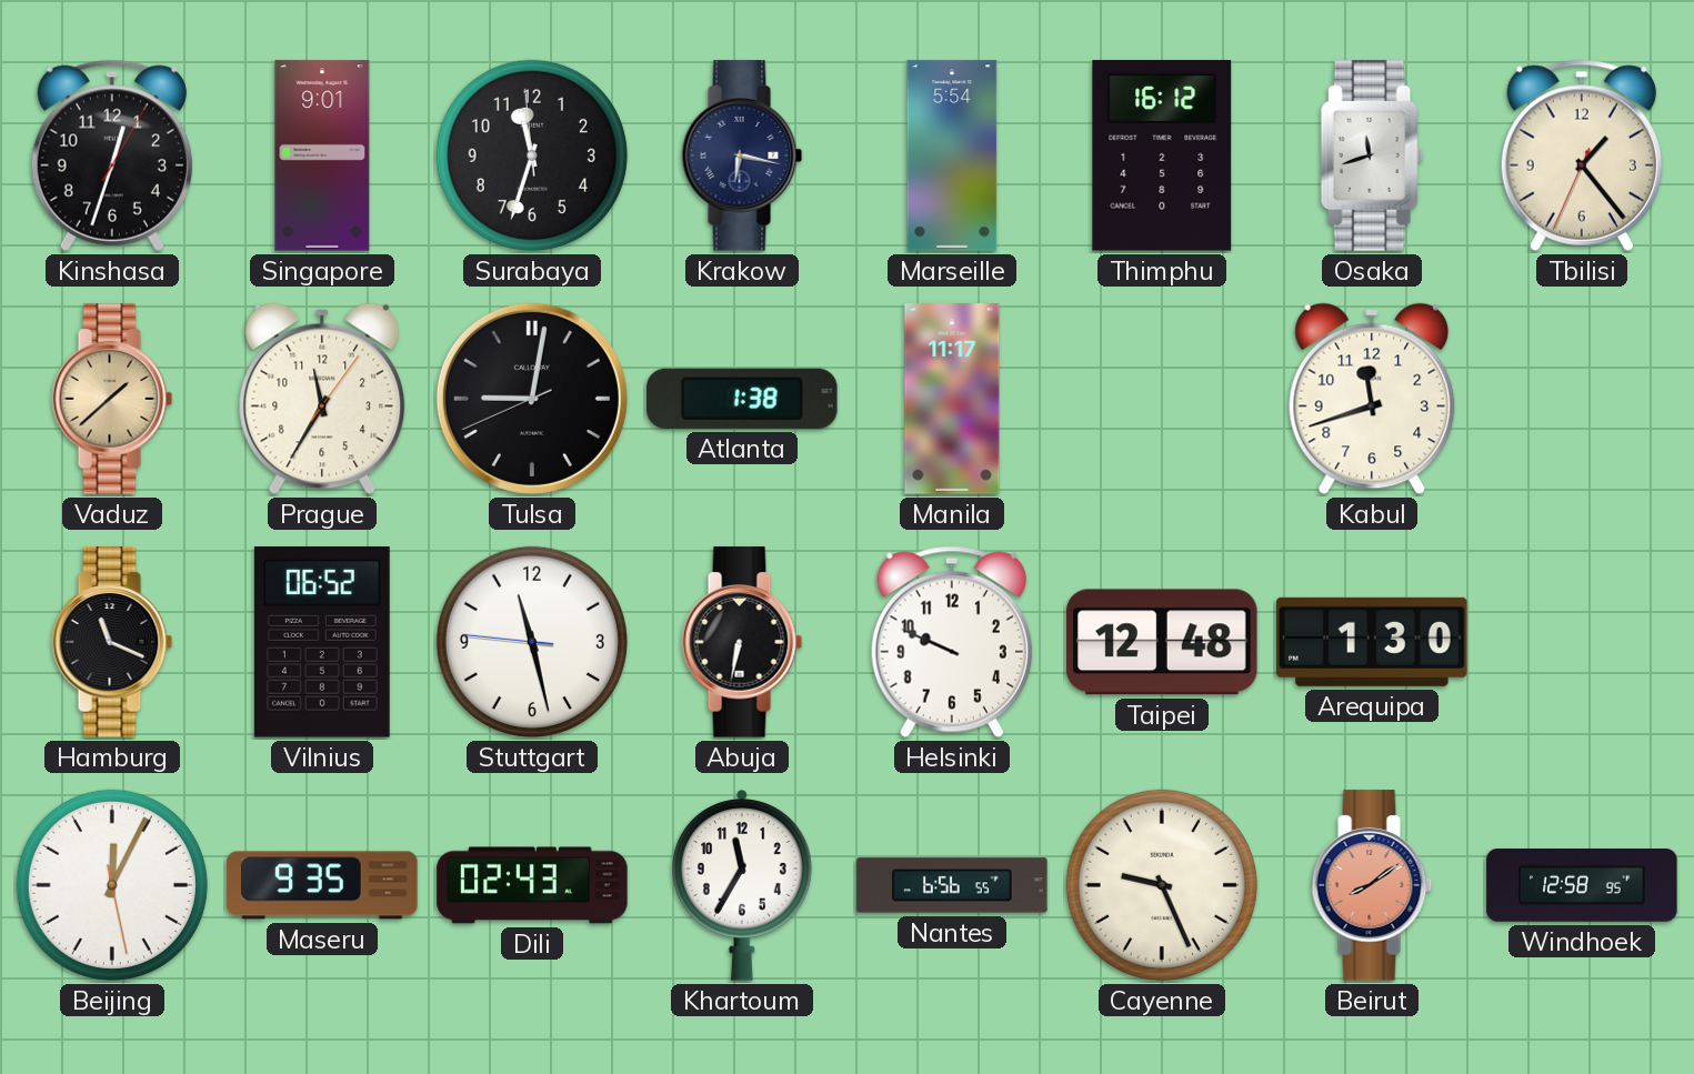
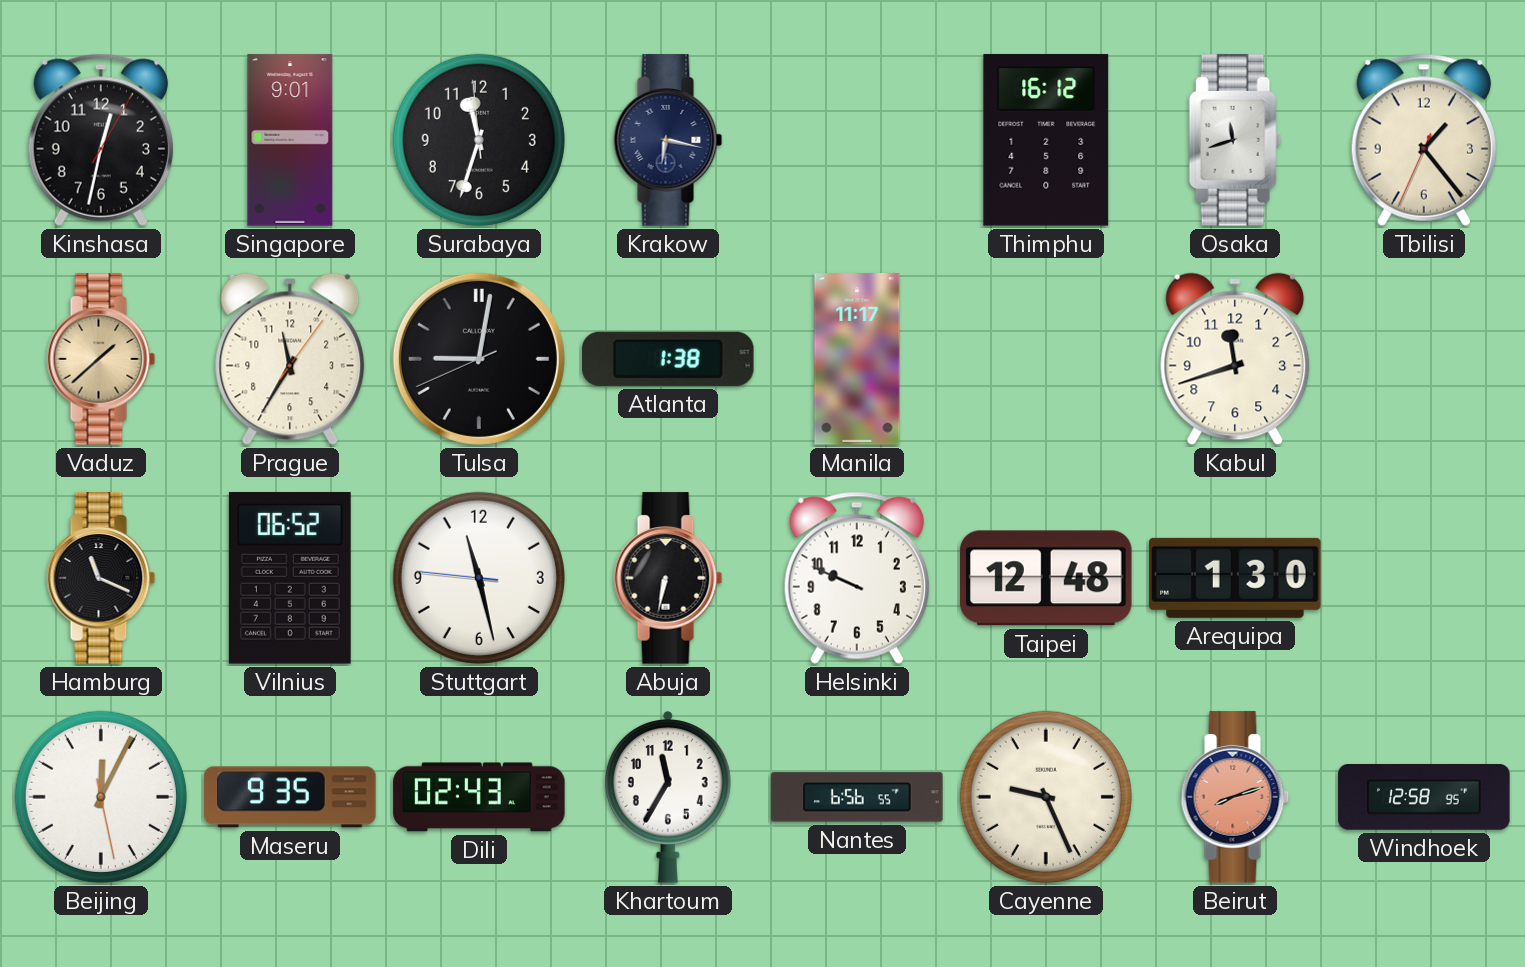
Kinshasa: 12:33 -> 12:32
Marseille: 5:54 -> none
Beirut: 8:09 -> 8:12
